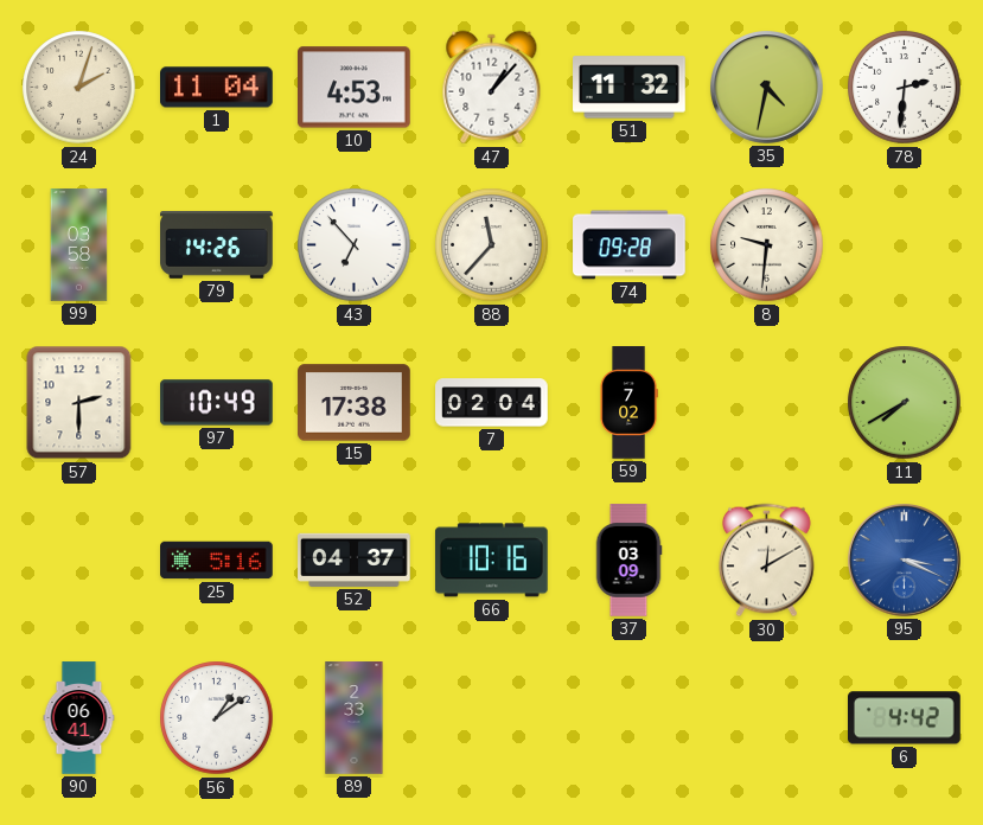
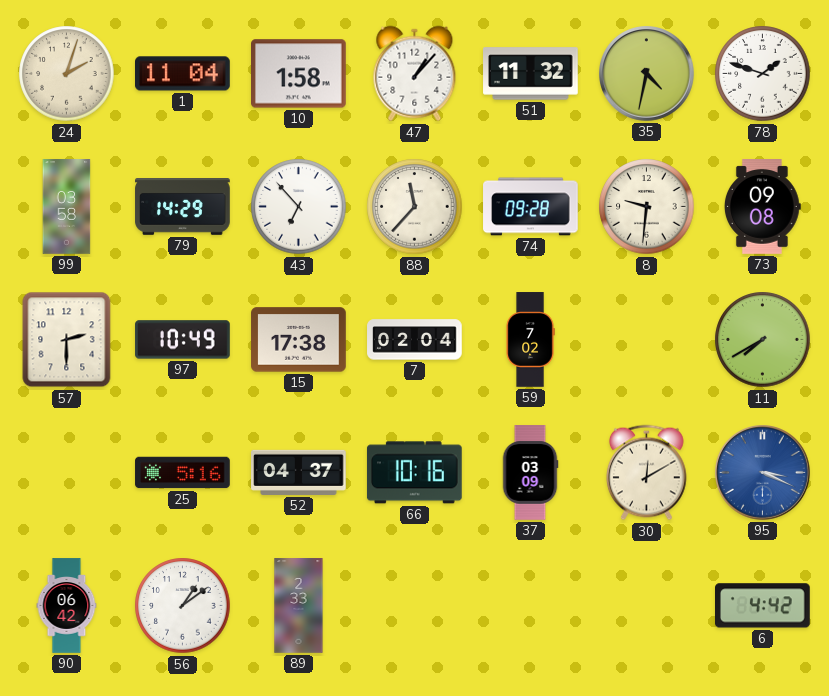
10: 4:53 -> 1:58
78: 2:31 -> 1:48
79: 14:26 -> 14:29
73: none -> 09:08
90: 06:41 -> 06:42
